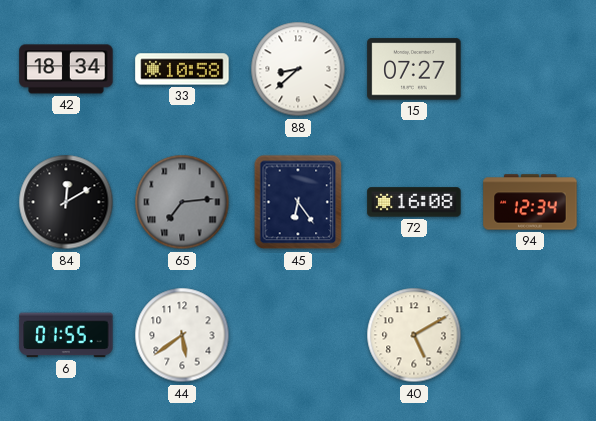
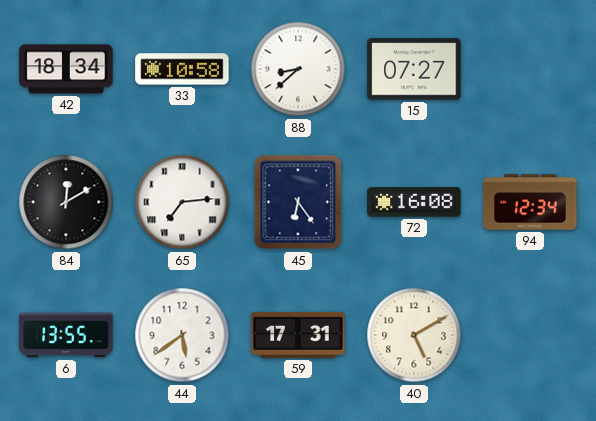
65 dial: grey -> white
6: 01:55 -> 13:55
59: none -> 17:31
